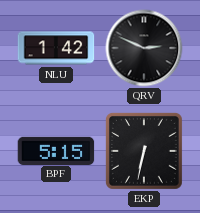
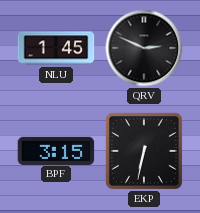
NLU: 1:42 -> 1:45
BPF: 5:15 -> 3:15
